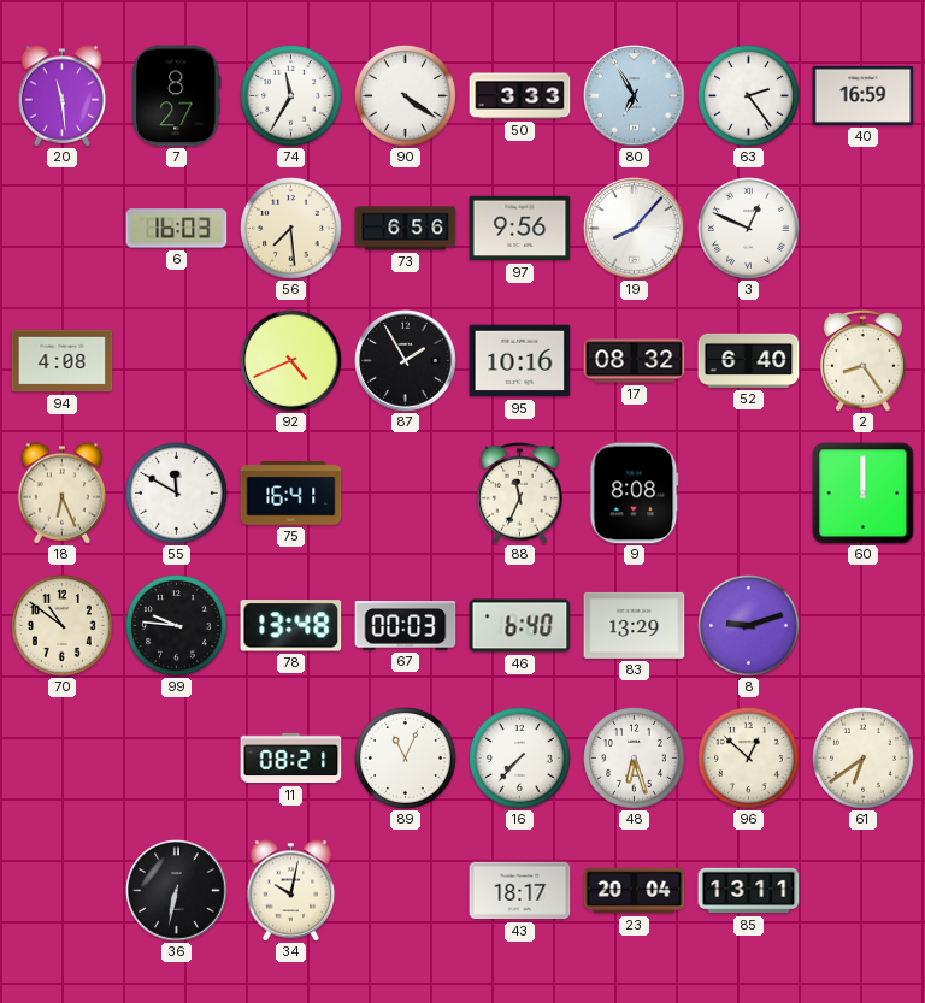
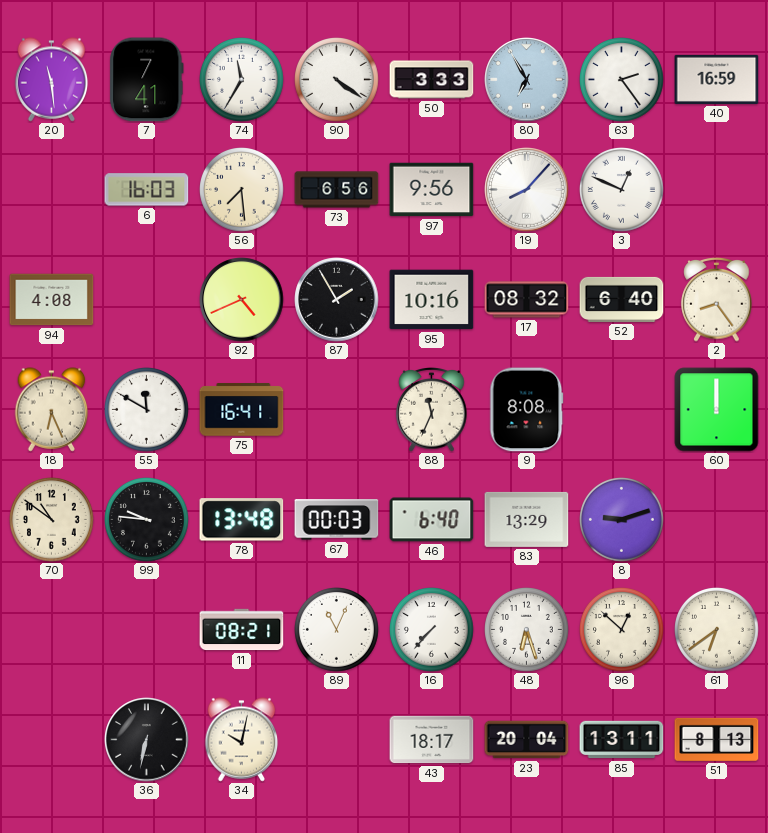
7: 8:27 -> 7:41
51: none -> 8:13
